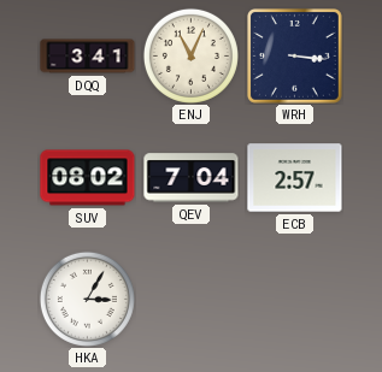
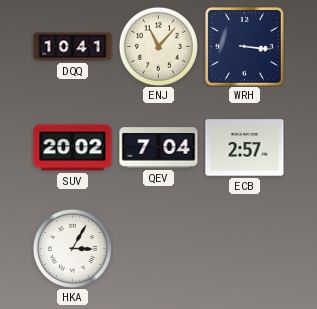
DQQ: 3:41 -> 10:41
ENJ: 11:04 -> 11:07
SUV: 08:02 -> 20:02
